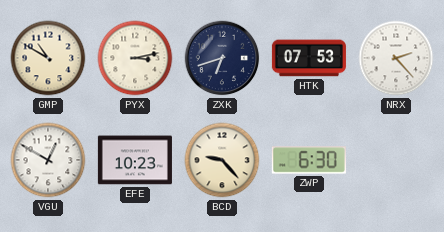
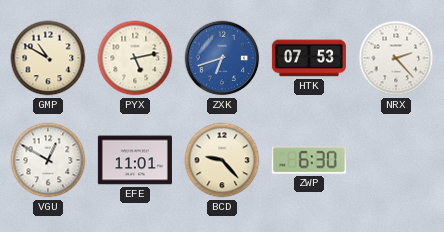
PYX: 3:13 -> 5:13
ZXK dial: navy -> blue
EFE: 10:23 -> 11:01
